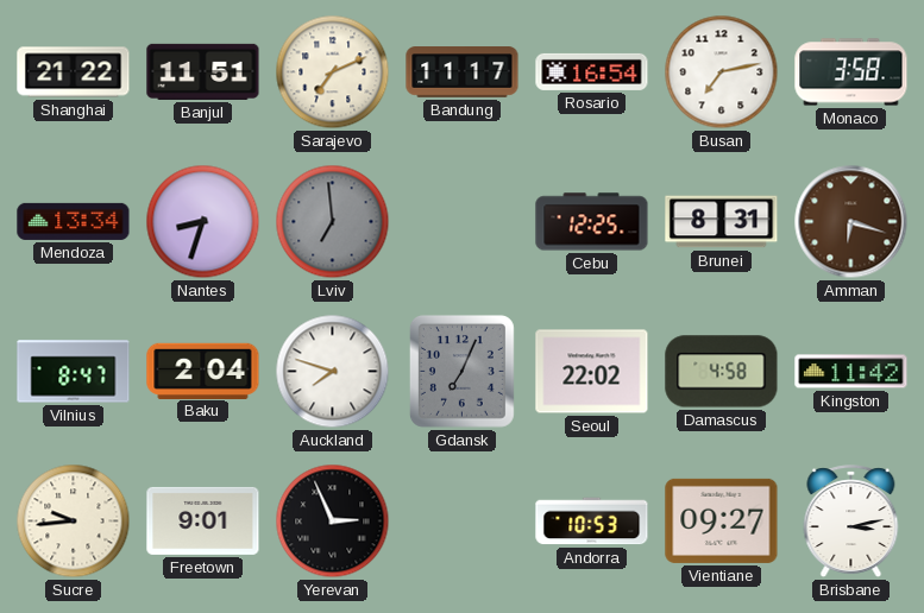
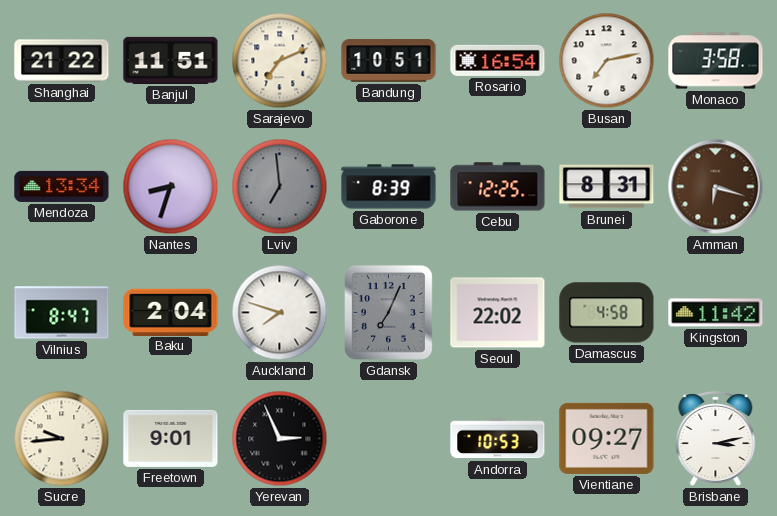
Bandung: 11:17 -> 10:51
Gaborone: none -> 8:39
